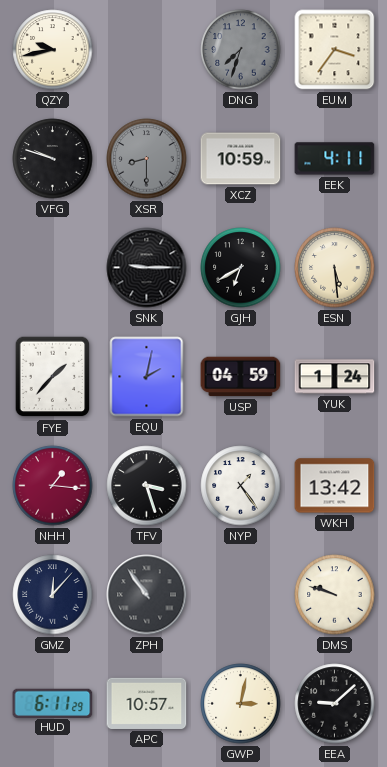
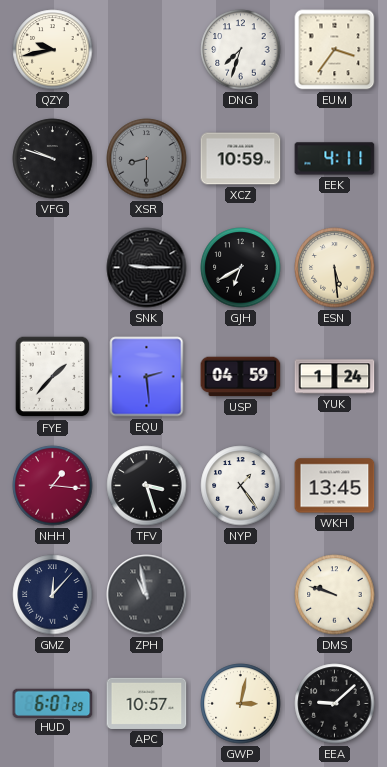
DNG dial: grey -> white
EQU: 2:02 -> 2:29
WKH: 13:42 -> 13:45
ZPH: 10:54 -> 10:58
HUD: 6:11 -> 6:07
